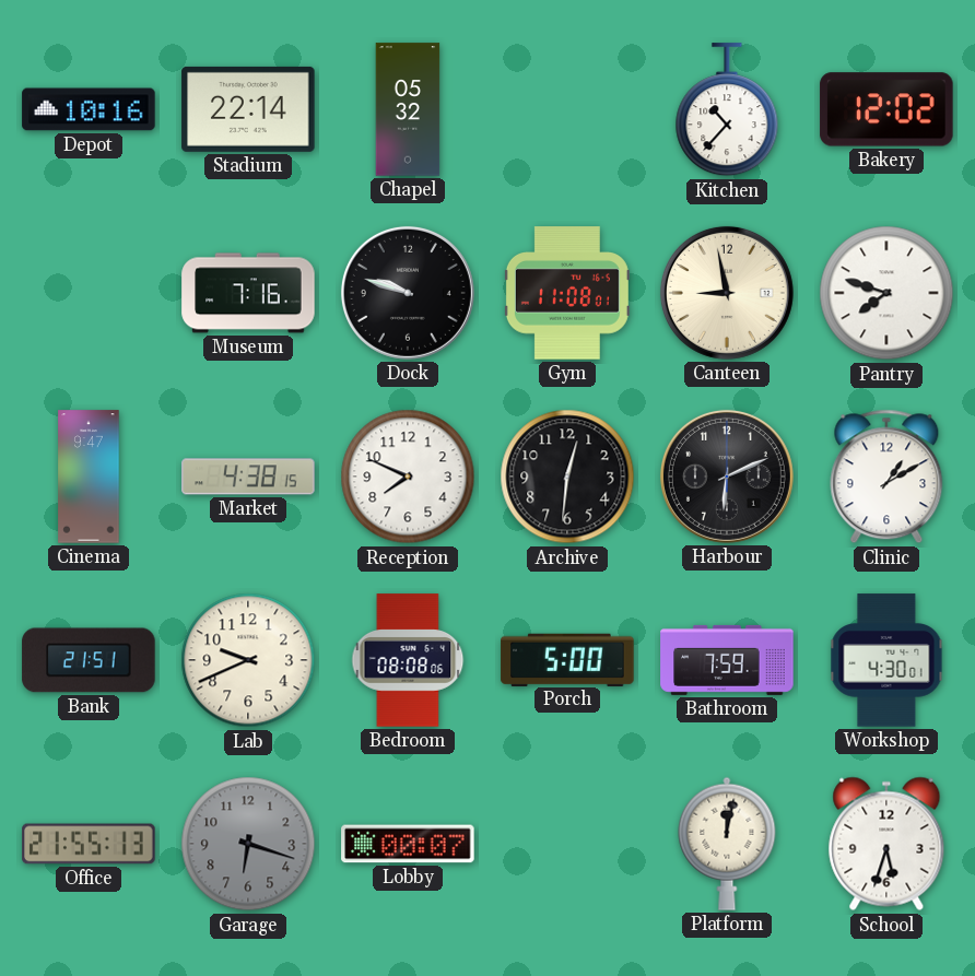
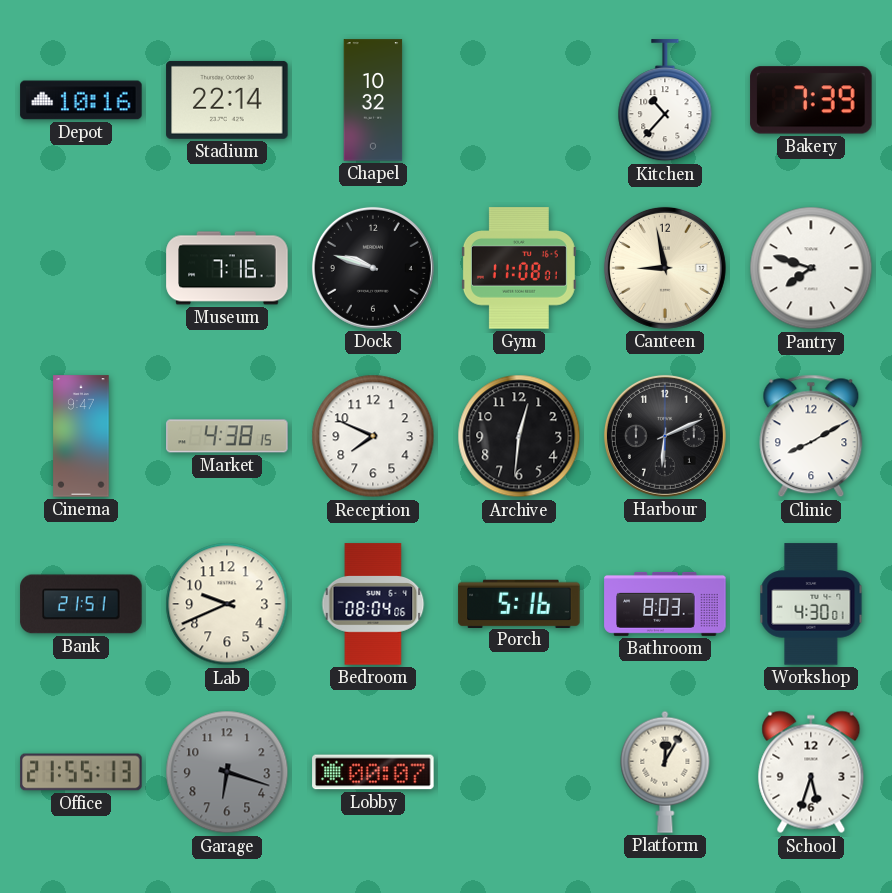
Chapel: 05:32 -> 10:32
Bakery: 12:02 -> 7:39
Clinic: 1:10 -> 8:10
Bedroom: 08:08 -> 08:04
Porch: 5:00 -> 5:16
Bathroom: 7:59 -> 8:03
Platform: 12:02 -> 12:05
